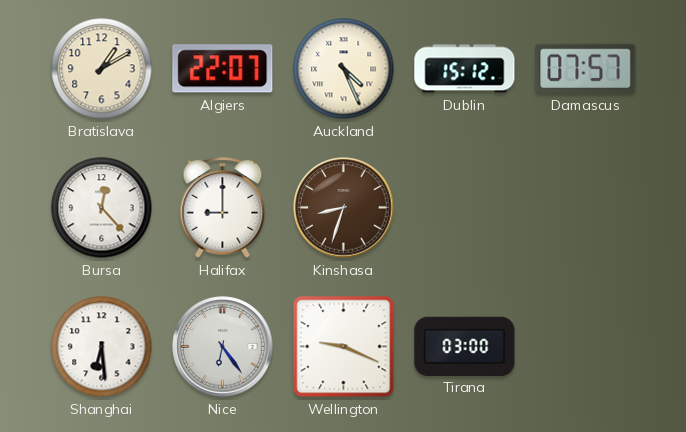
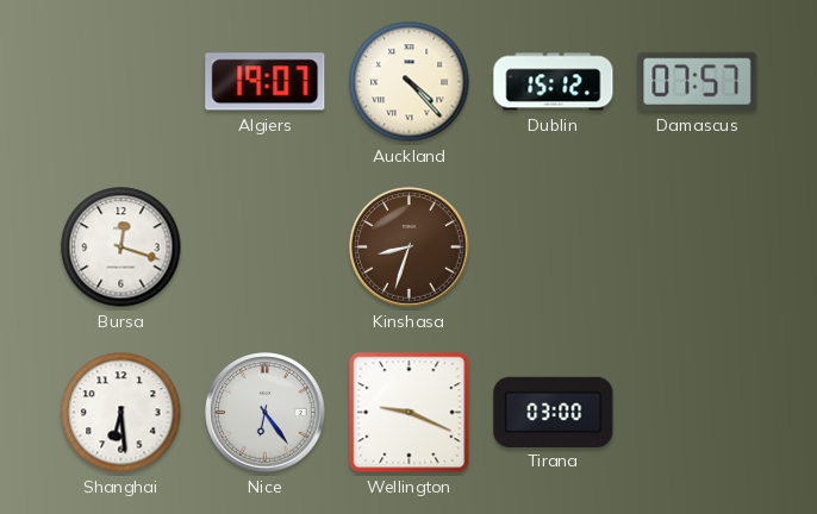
Bratislava: 1:10 -> none
Algiers: 22:07 -> 19:07
Auckland: 4:26 -> 4:23
Bursa: 12:23 -> 12:18
Halifax: 9:00 -> none
